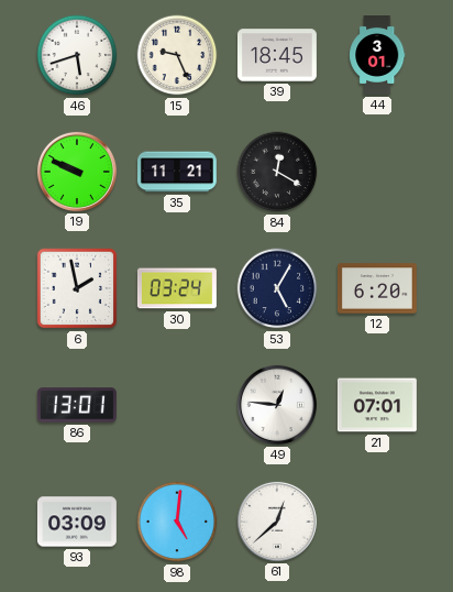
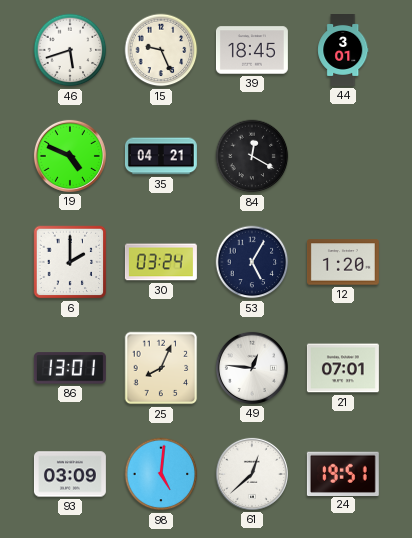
19: 9:49 -> 4:49
35: 11:21 -> 04:21
6: 1:58 -> 2:00
12: 6:20 -> 1:20
25: none -> 8:04
24: none -> 19:51
